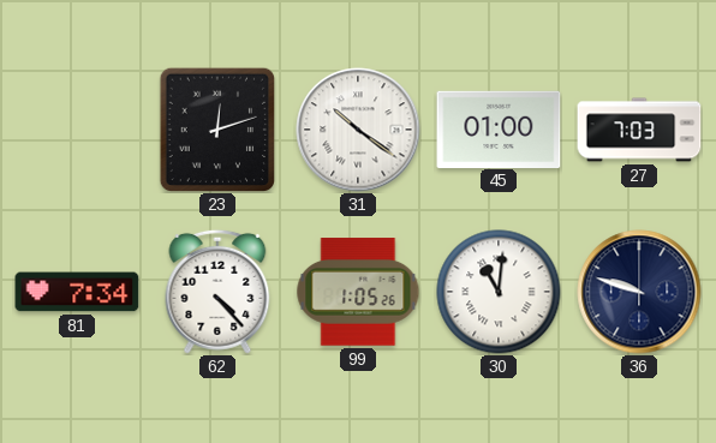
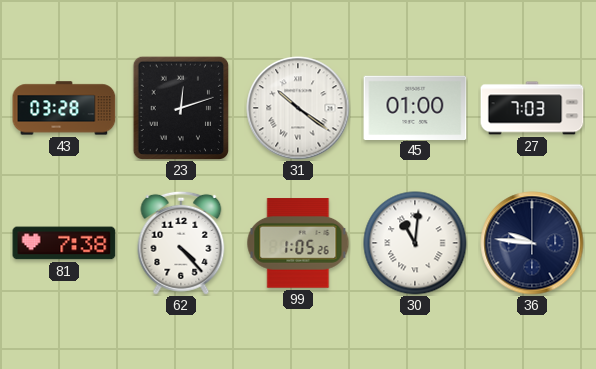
43: none -> 03:28
81: 7:34 -> 7:38
36: 9:48 -> 9:46
